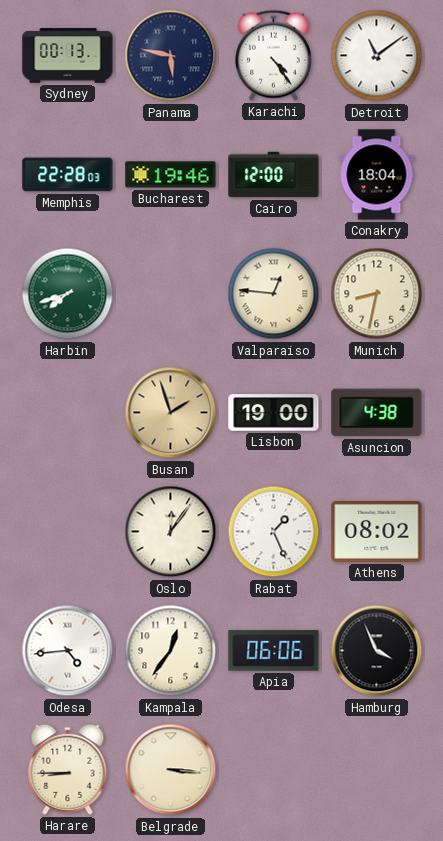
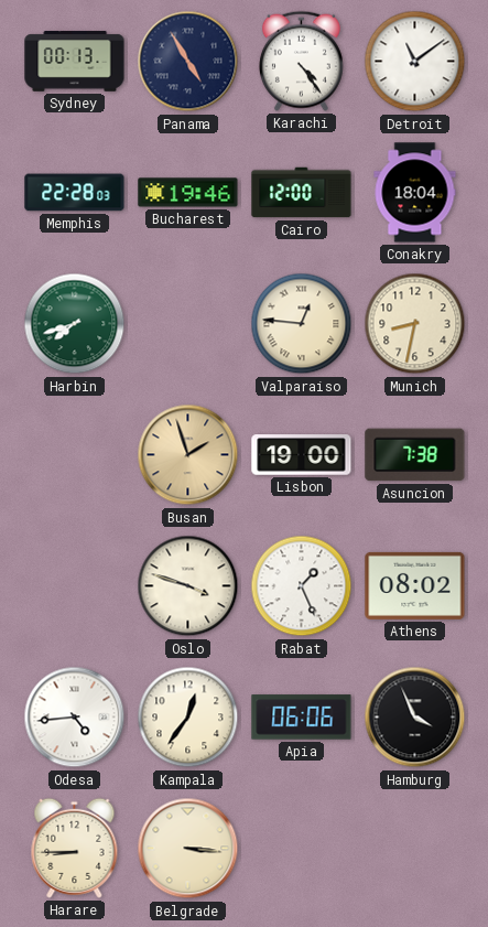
Panama: 5:47 -> 4:55
Asuncion: 4:38 -> 7:38
Oslo: 12:06 -> 3:48
